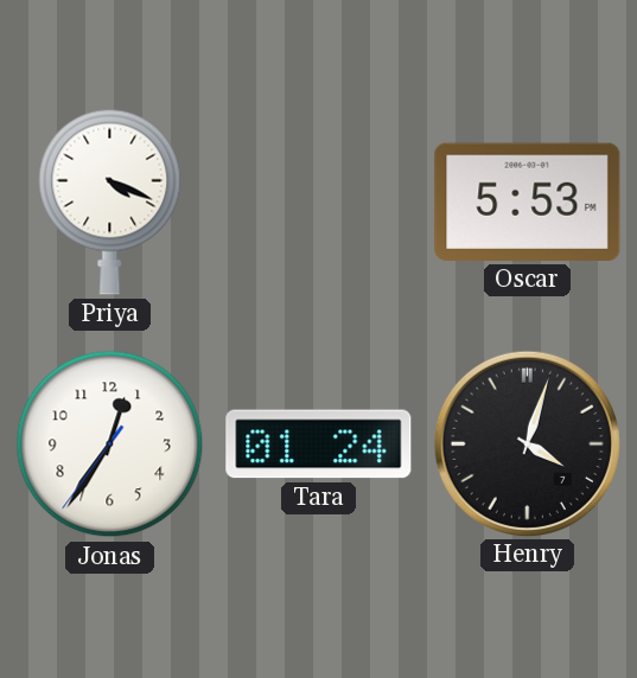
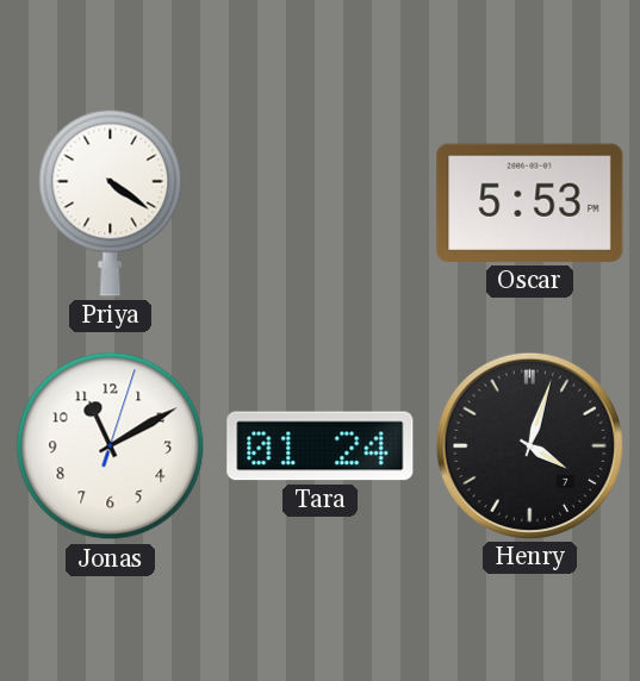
Priya: 4:19 -> 4:21
Jonas: 12:35 -> 11:10
